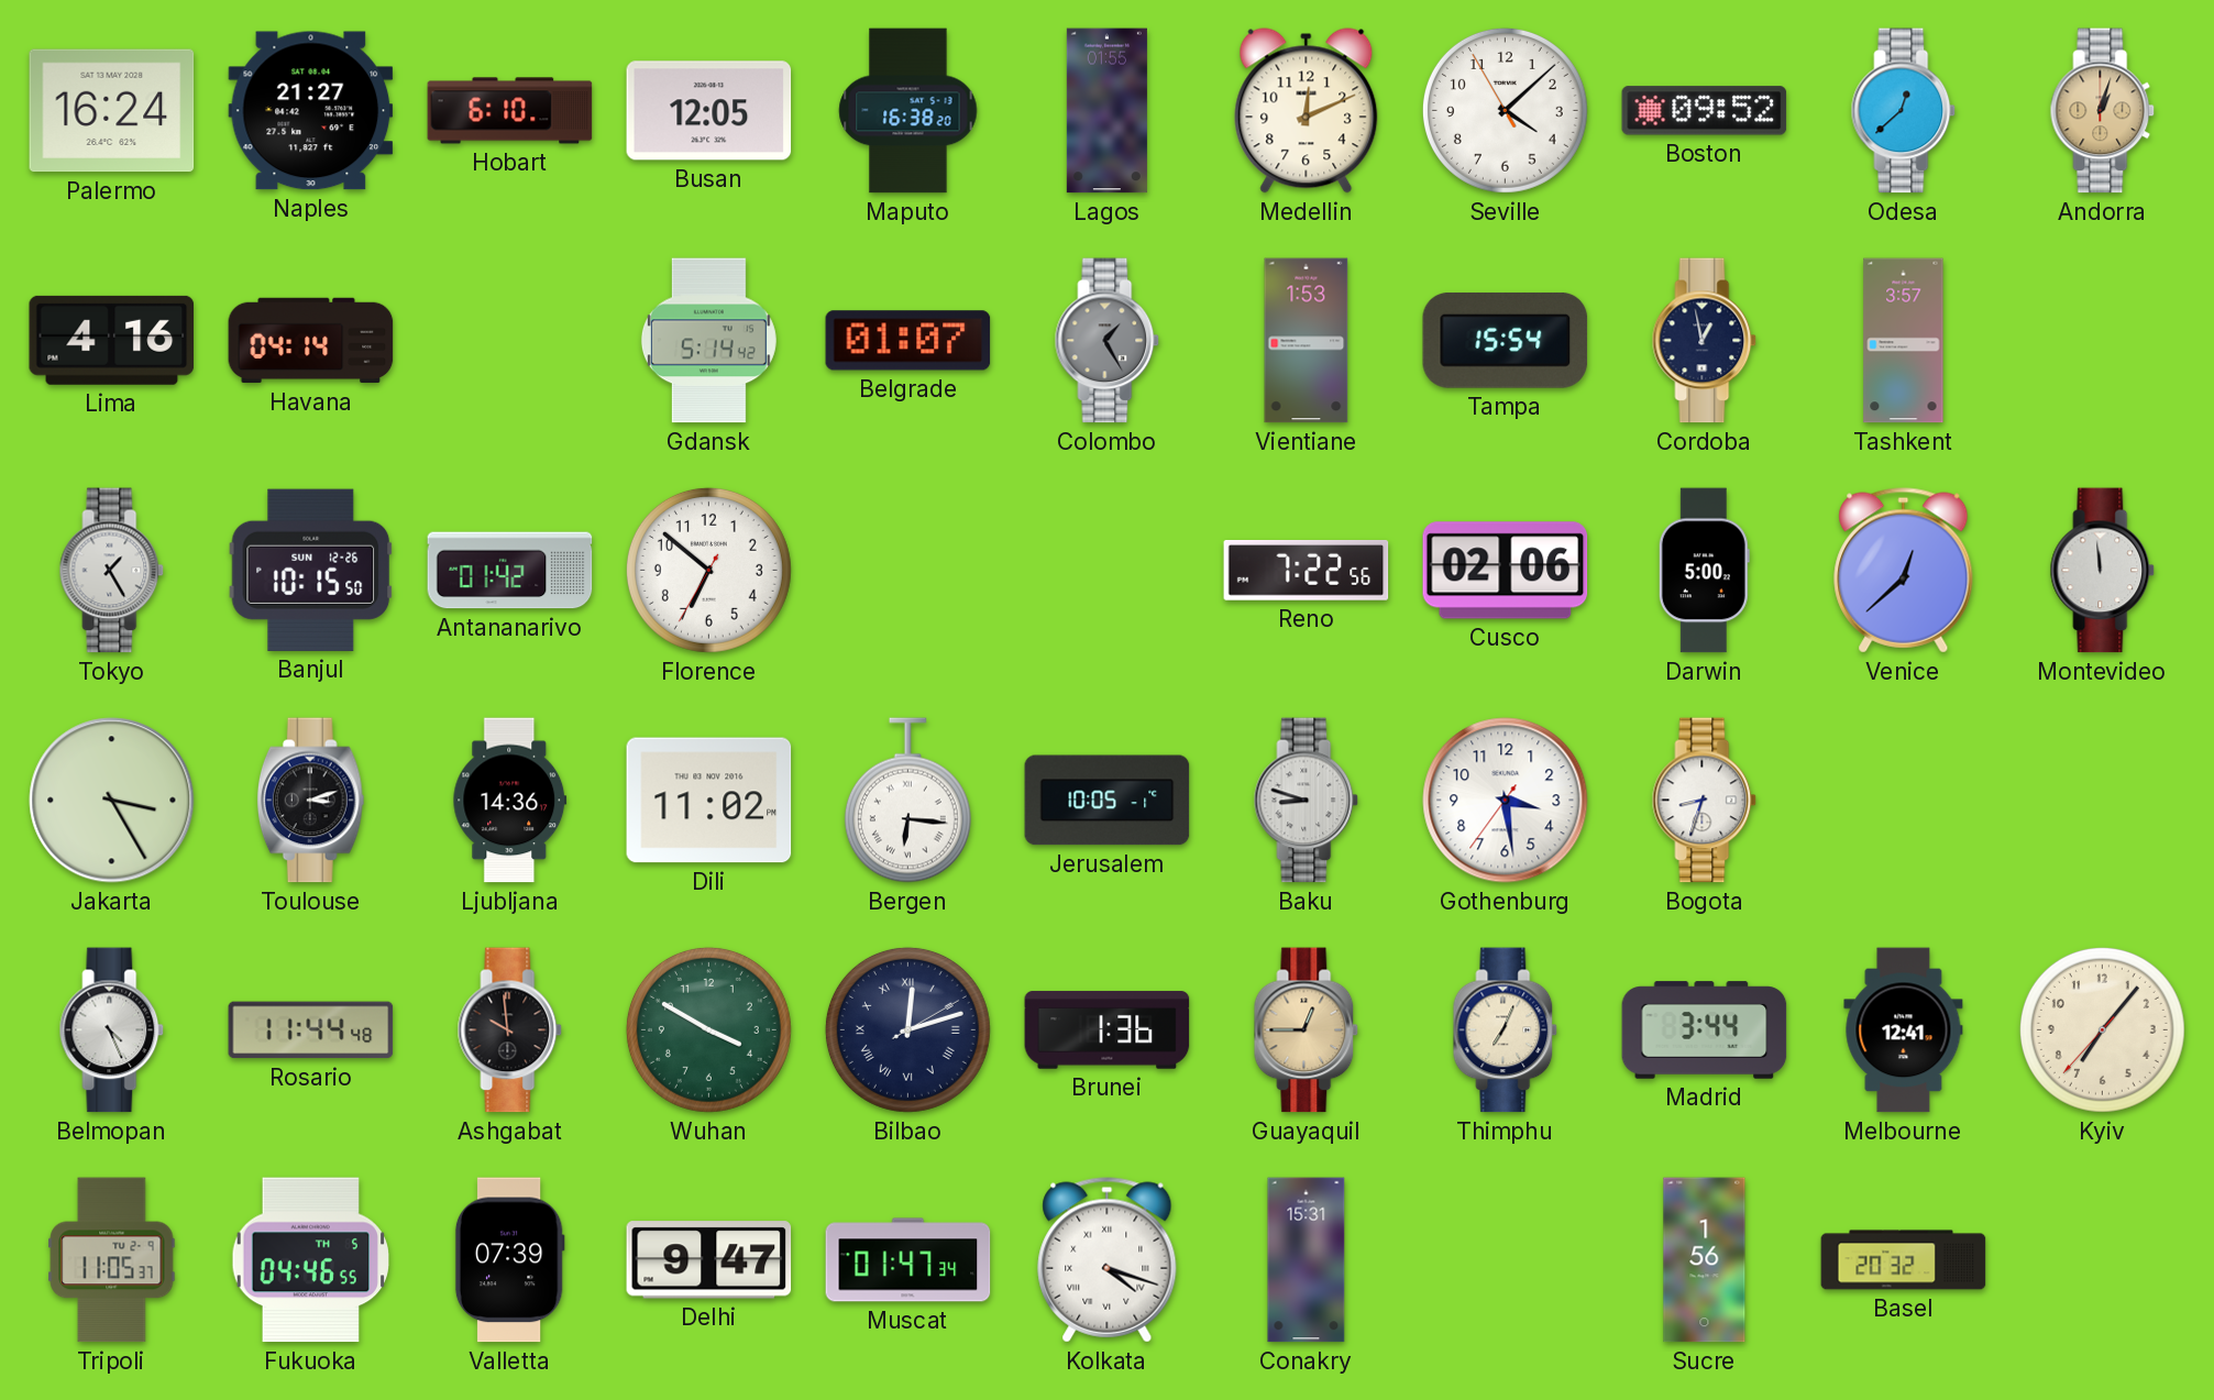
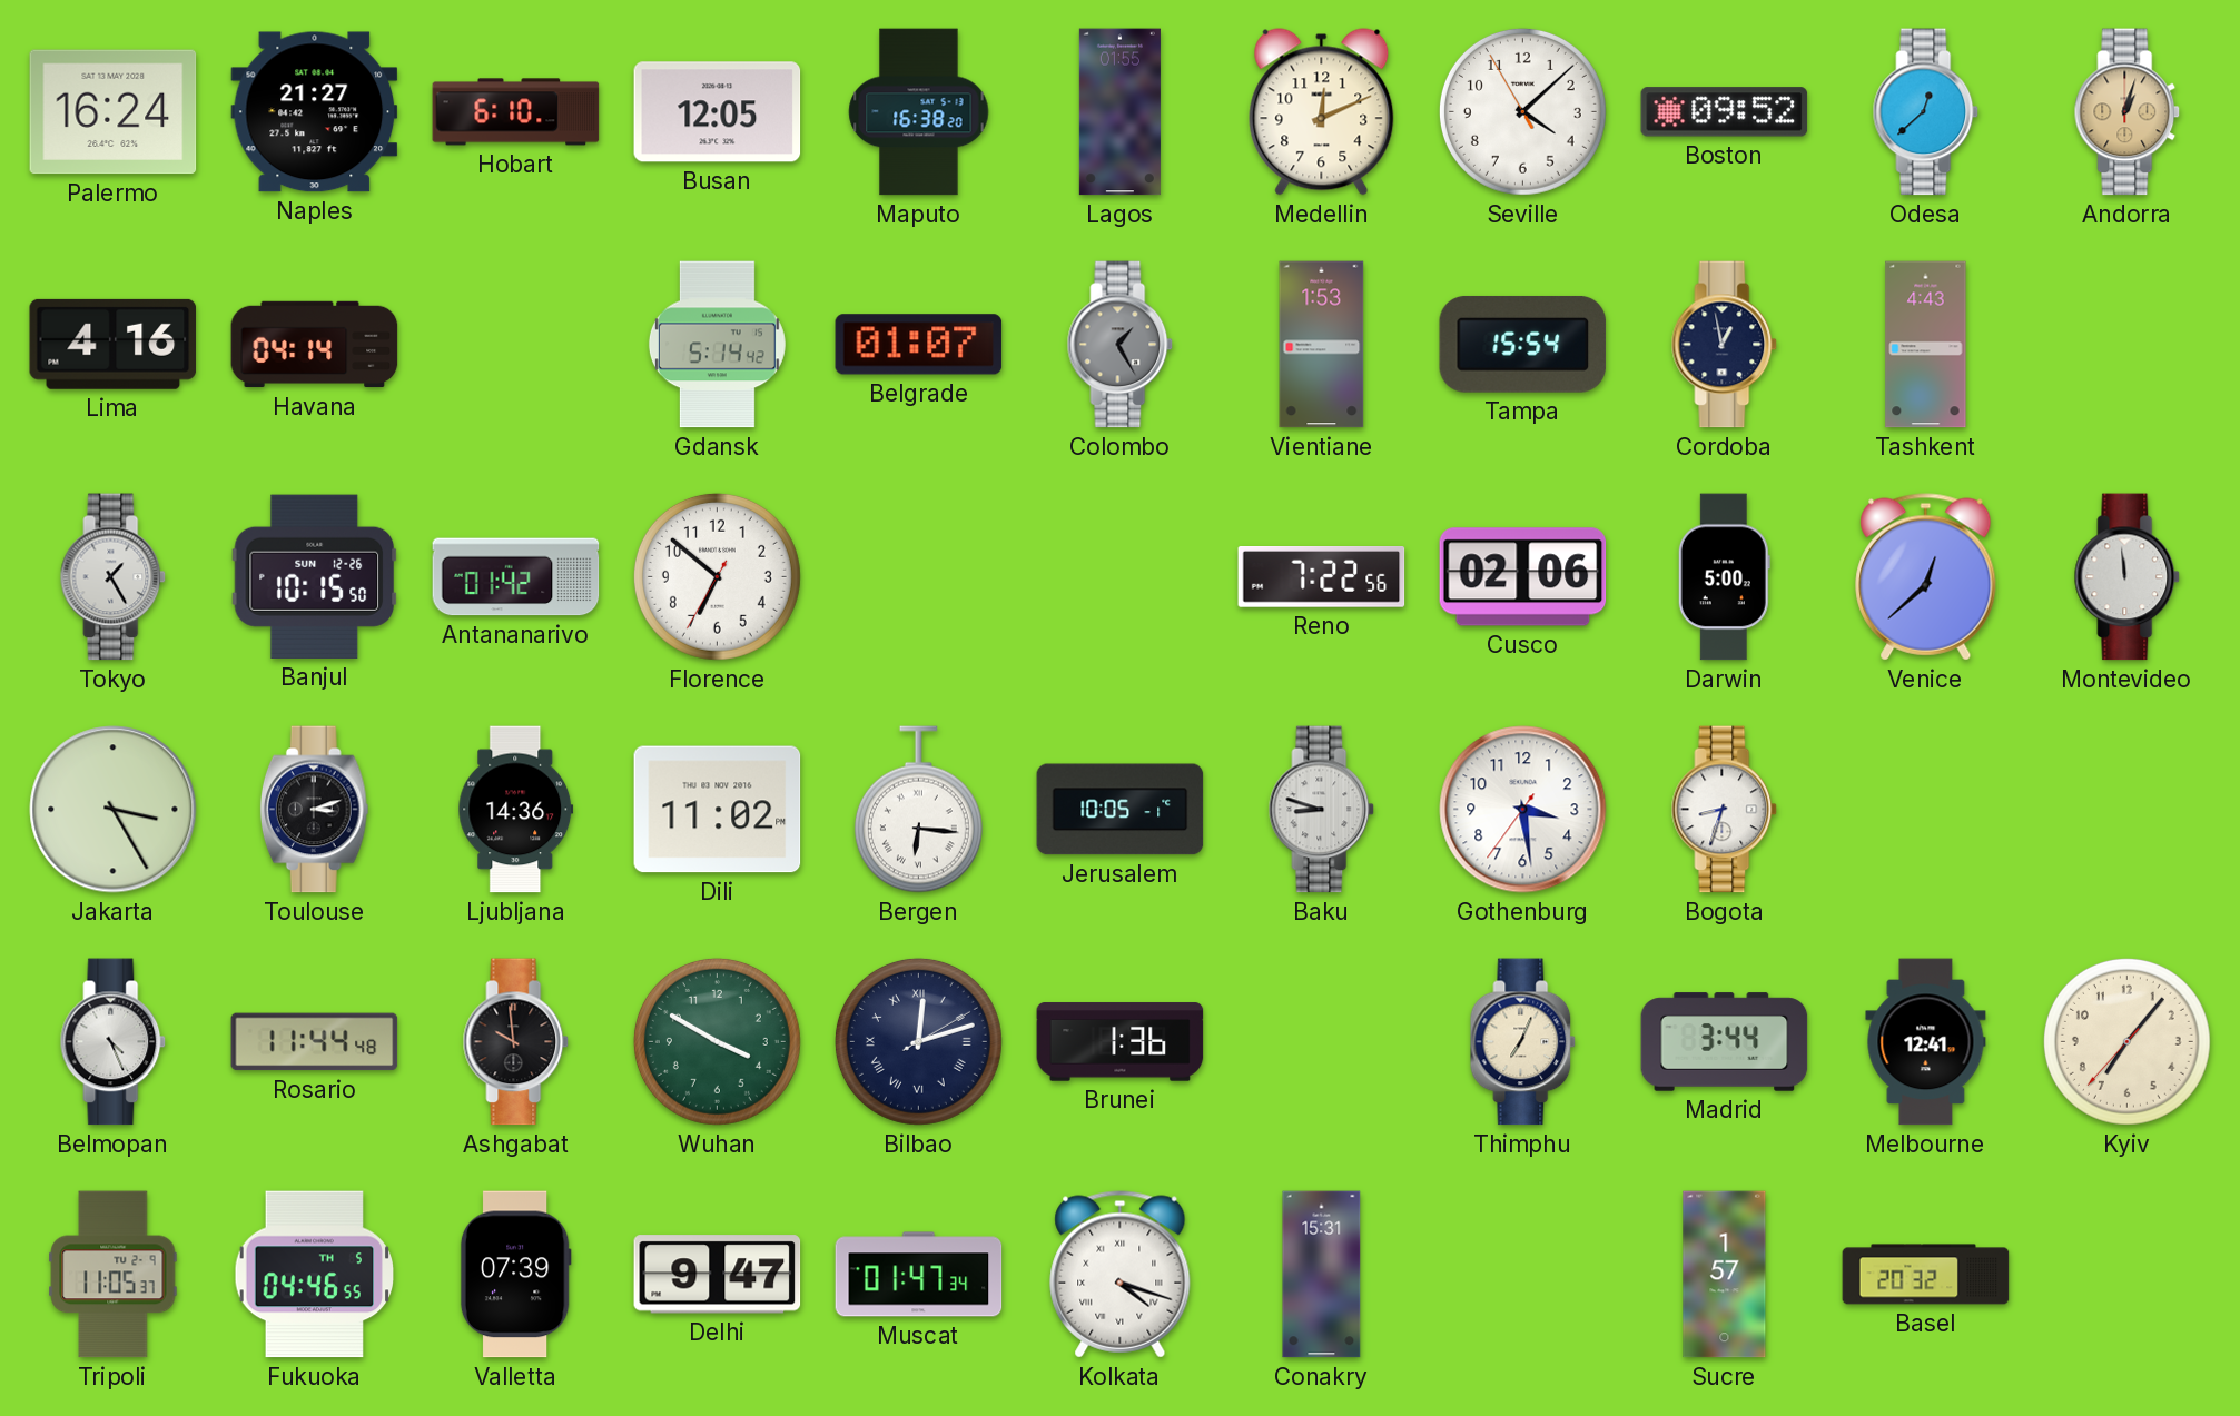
Tashkent: 3:57 -> 4:43
Guayaquil: 12:45 -> none
Sucre: 1:56 -> 1:57
